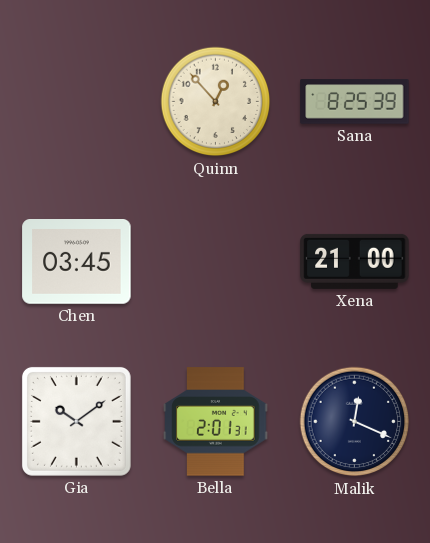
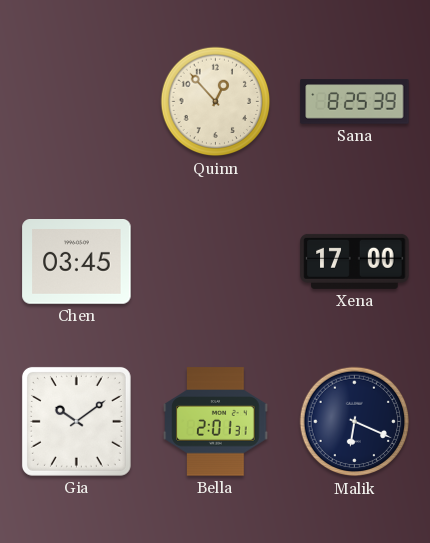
Xena: 21:00 -> 17:00
Malik: 12:19 -> 6:19
